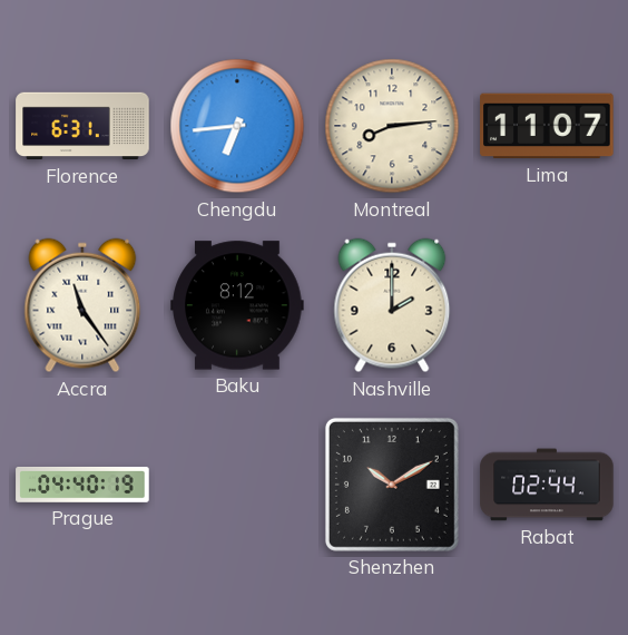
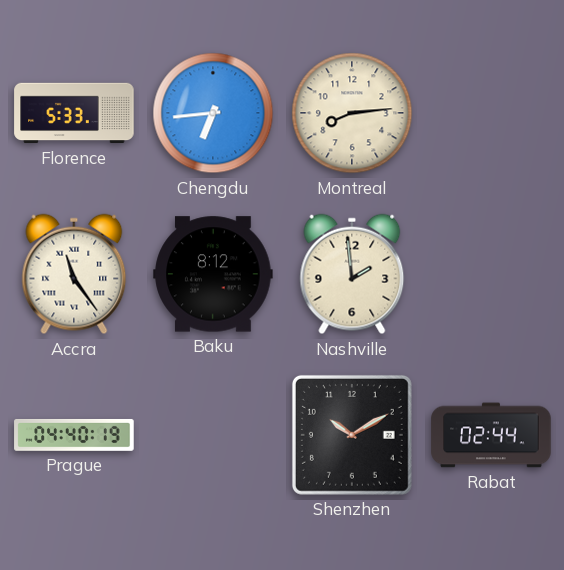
Florence: 6:31 -> 5:33
Lima: 11:07 -> none
Nashville: 2:00 -> 1:59
